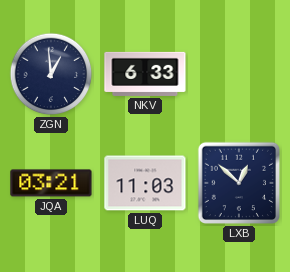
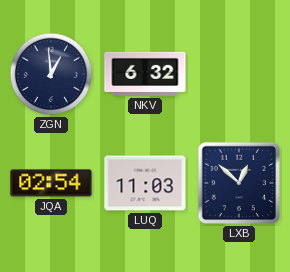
NKV: 6:33 -> 6:32
JQA: 03:21 -> 02:54
